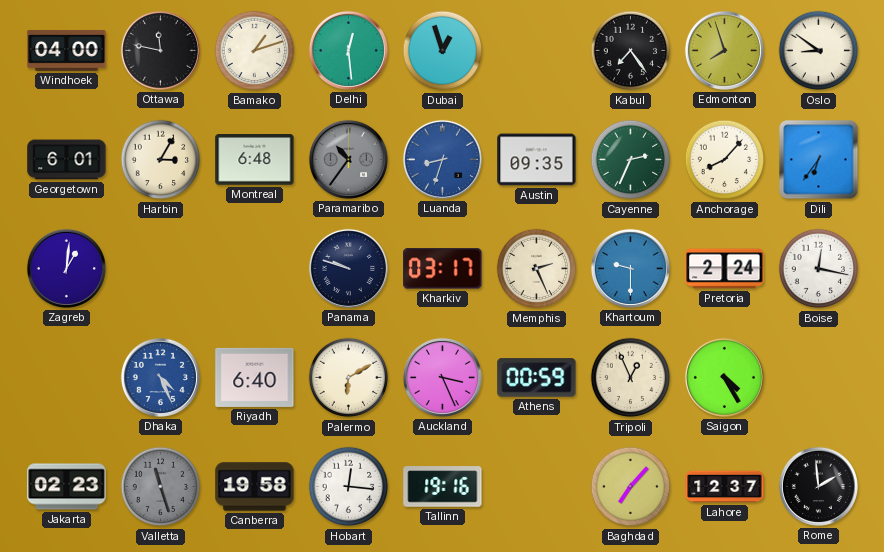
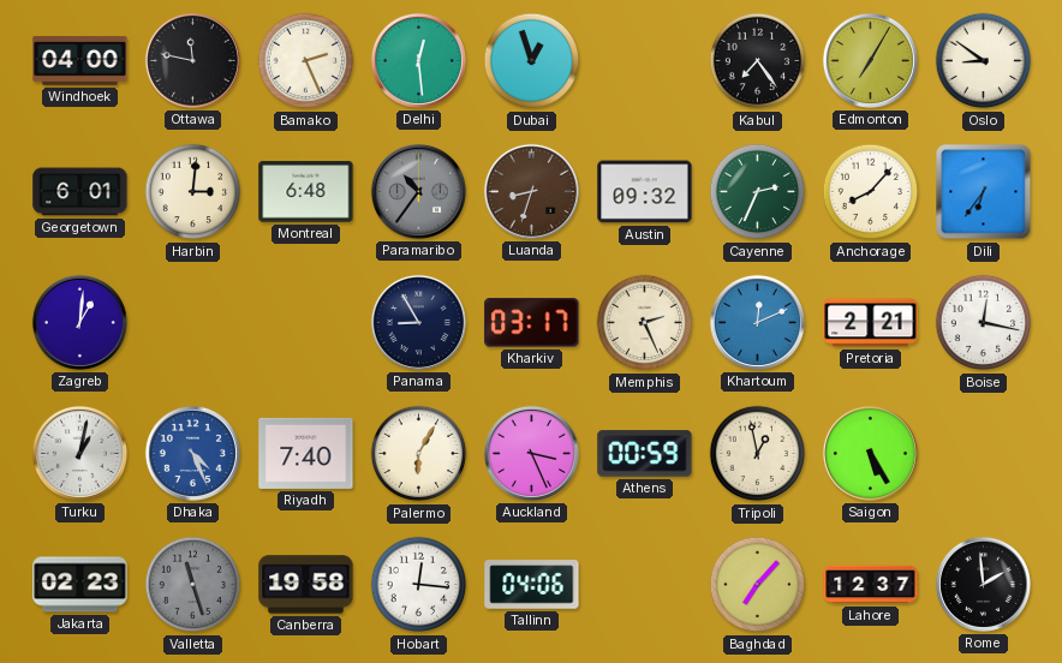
Bamako: 1:12 -> 2:26
Edmonton: 7:57 -> 7:05
Harbin: 3:05 -> 3:01
Luanda dial: blue -> brown
Austin: 09:35 -> 09:32
Panama: 9:48 -> 8:55
Khartoum: 9:30 -> 12:11
Pretoria: 2:24 -> 2:21
Turku: none -> 1:02
Riyadh: 6:40 -> 7:40
Palermo: 6:10 -> 6:05
Tripoli: 12:56 -> 12:58
Saigon: 4:25 -> 5:25
Tallinn: 19:16 -> 04:06
